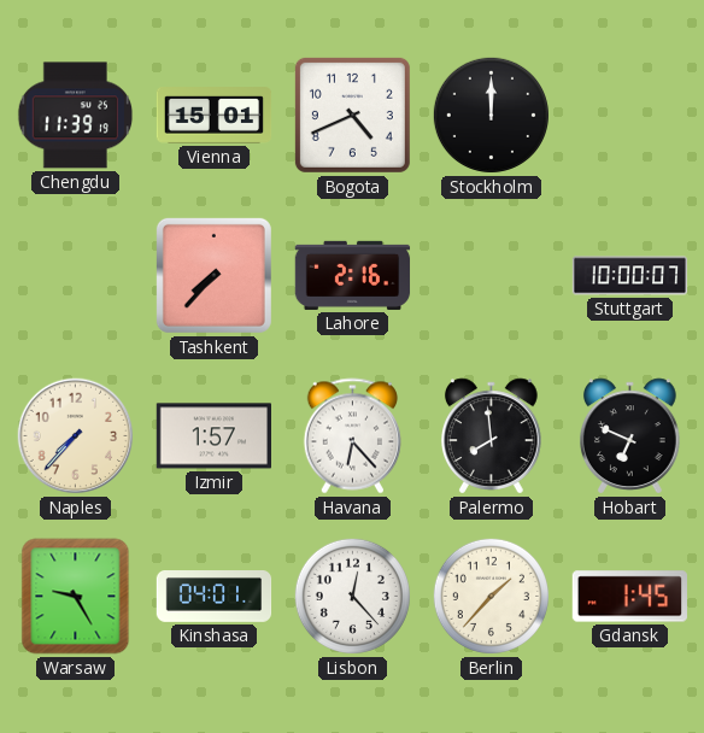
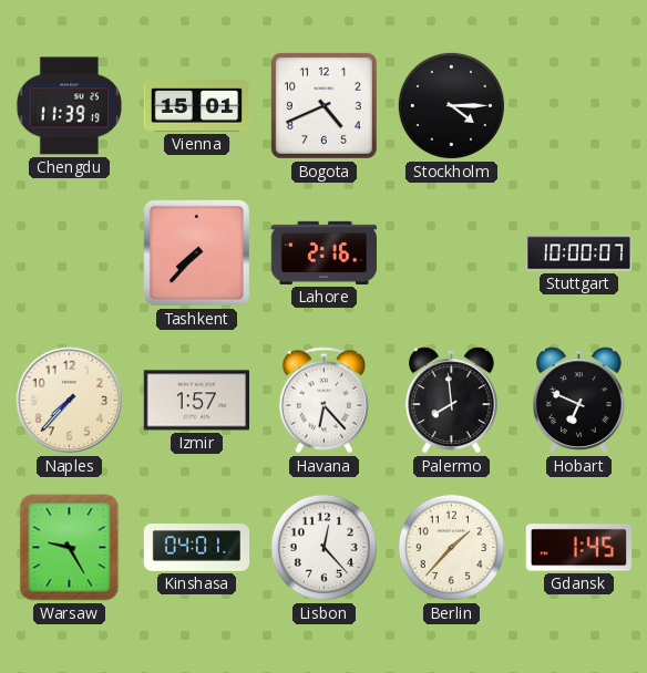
Stockholm: 12:00 -> 4:15
